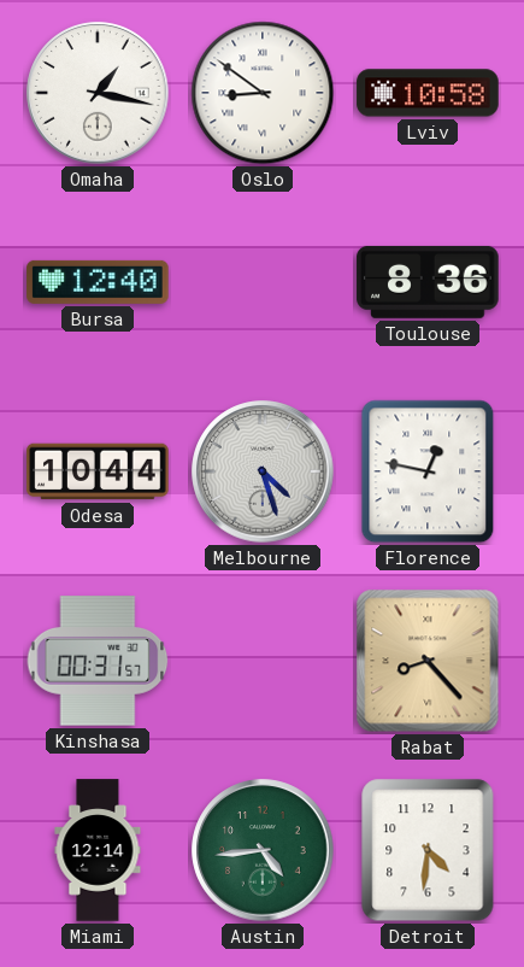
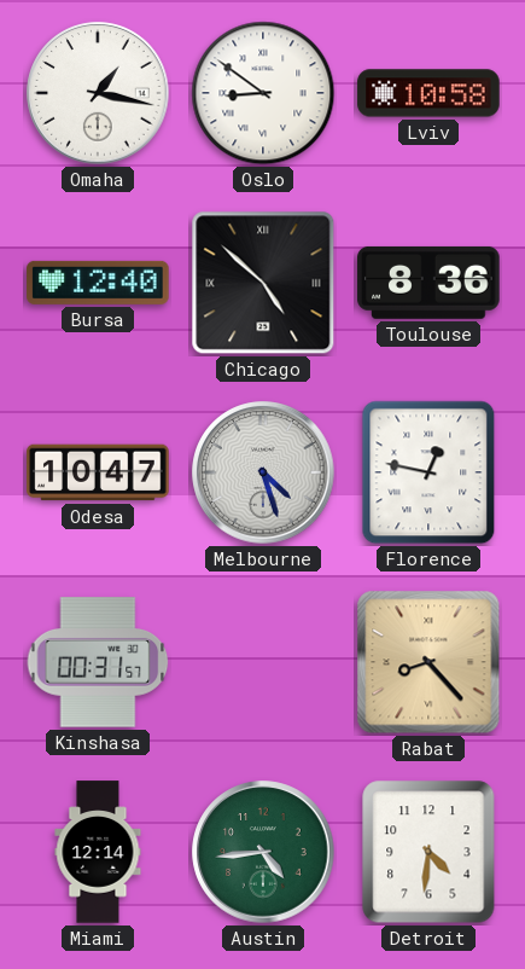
Chicago: none -> 4:52
Odesa: 10:44 -> 10:47
